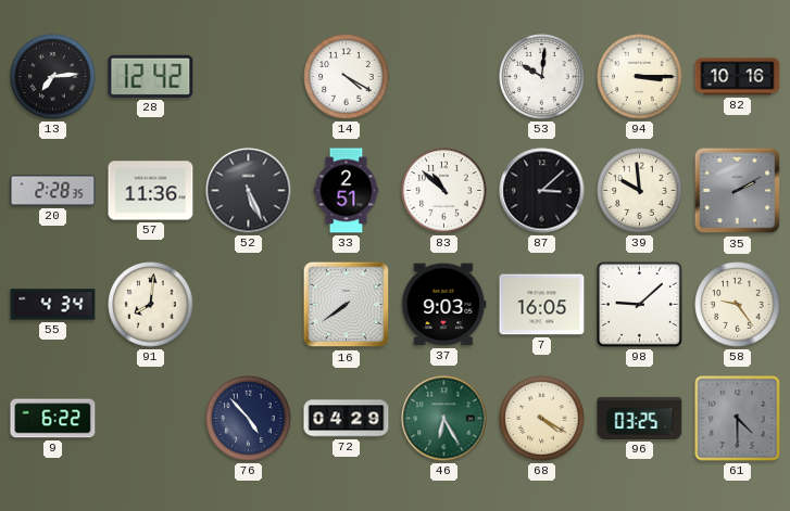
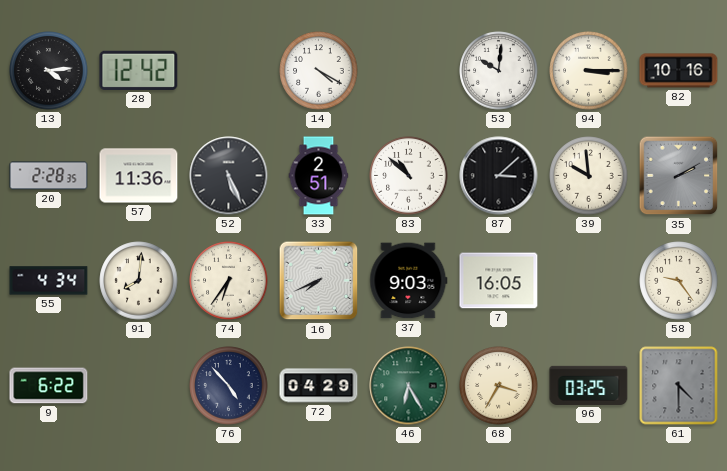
13: 7:14 -> 4:14
74: none -> 6:36
16: 7:39 -> 7:41
98: 9:08 -> none
68: 4:20 -> 3:35
